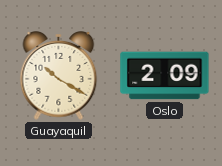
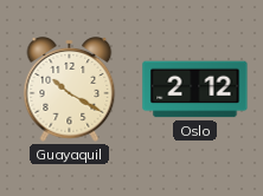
Oslo: 2:09 -> 2:12
